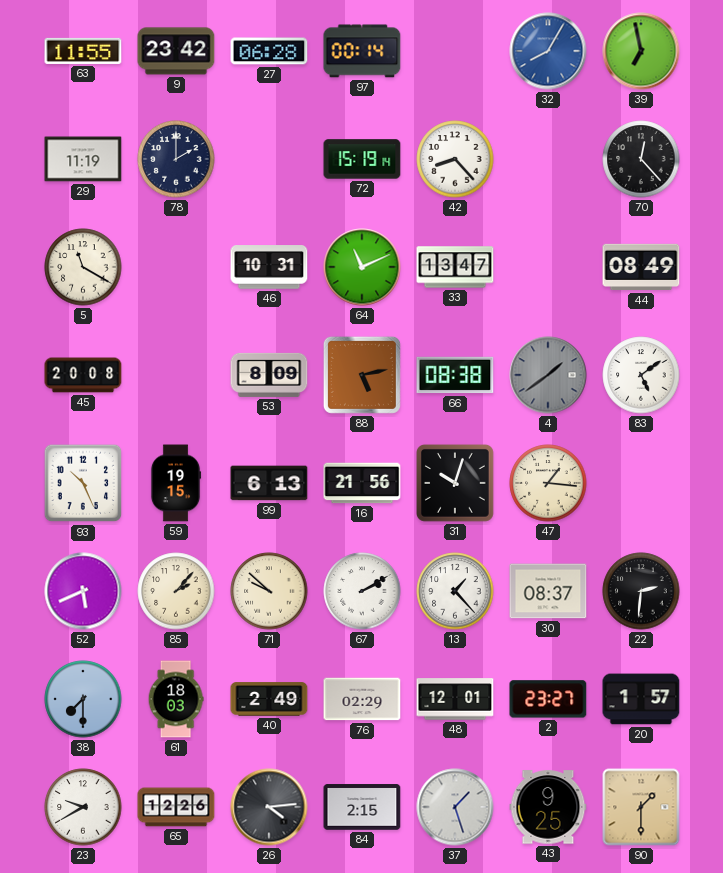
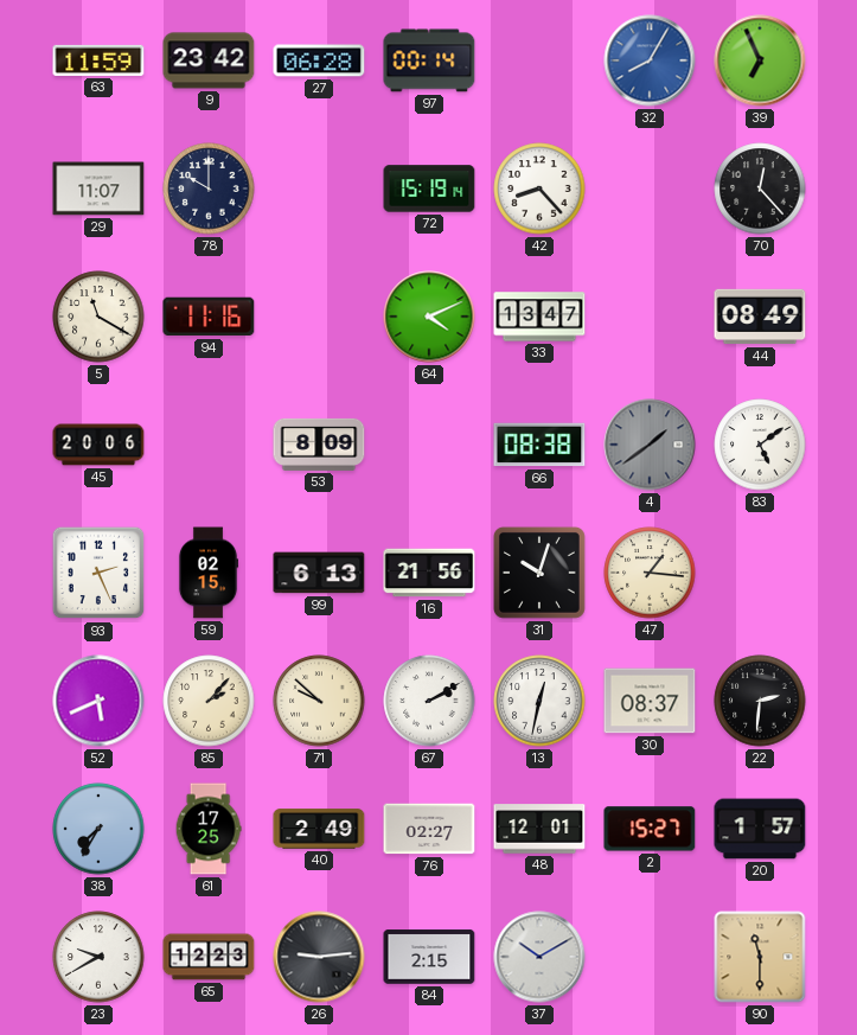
63: 11:55 -> 11:59
39: 6:58 -> 6:56
29: 11:19 -> 11:07
78: 2:00 -> 10:00
94: none -> 11:16
46: 10:31 -> none
64: 11:11 -> 4:11
45: 20:08 -> 20:06
88: 5:13 -> none
93: 10:26 -> 2:26
59: 19:15 -> 02:15
13: 1:23 -> 12:32
38: 7:30 -> 7:35
61: 18:03 -> 17:25
76: 02:29 -> 02:27
2: 23:27 -> 15:27
65: 12:26 -> 12:23
26: 4:14 -> 9:14
37: 1:27 -> 10:10
43: 9:25 -> none
90: 1:30 -> 11:30
